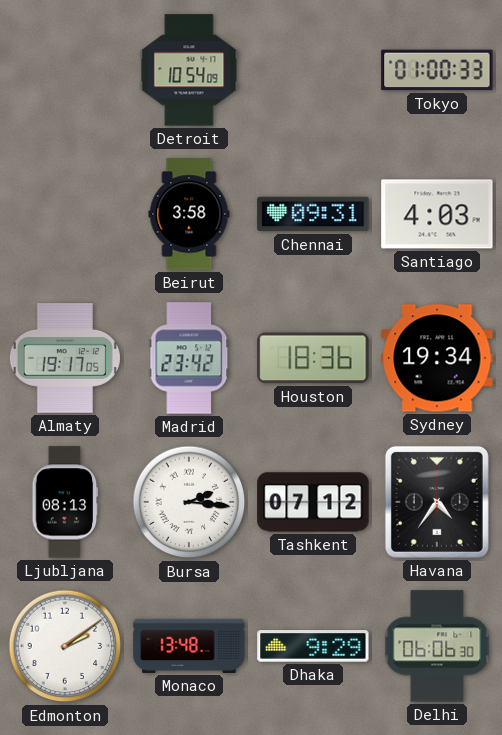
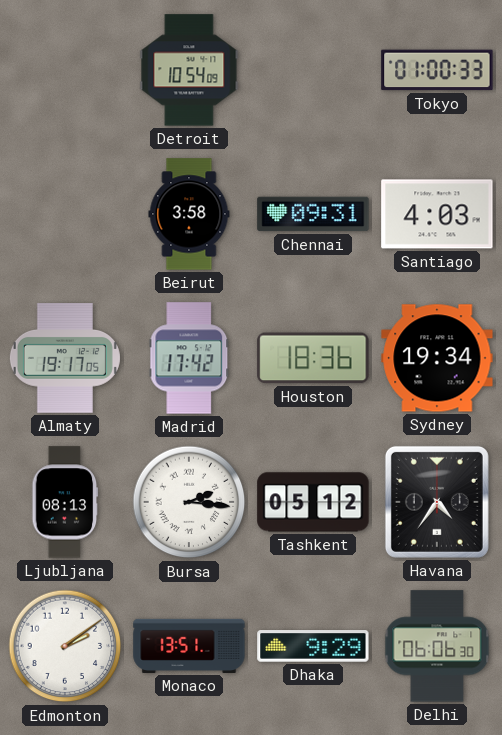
Madrid: 23:42 -> 17:42
Tashkent: 07:12 -> 05:12
Monaco: 13:48 -> 13:51
